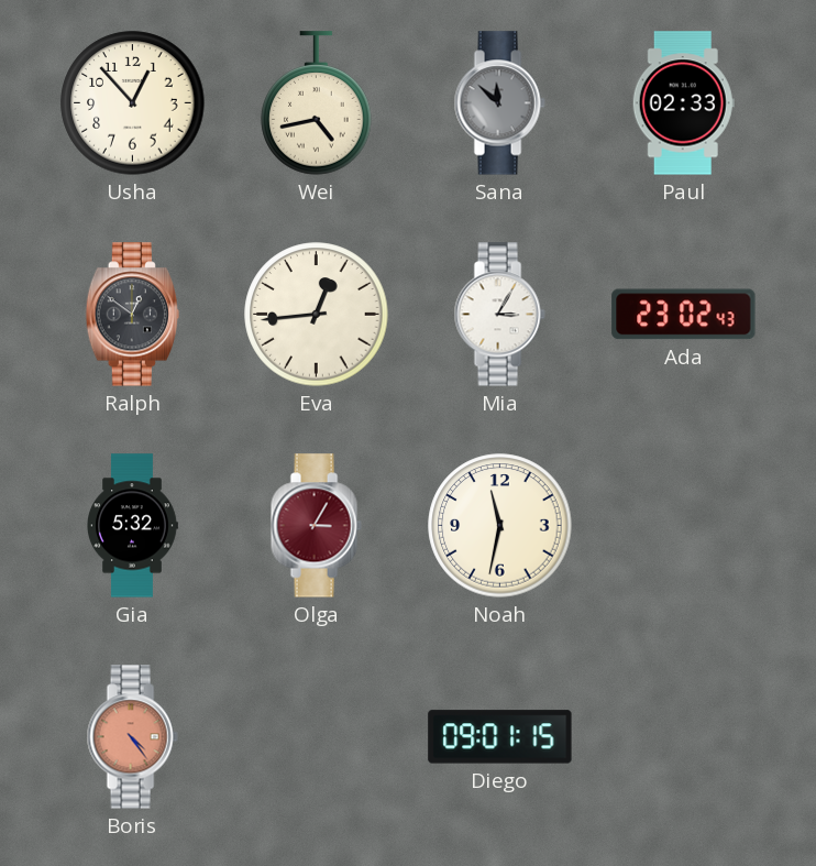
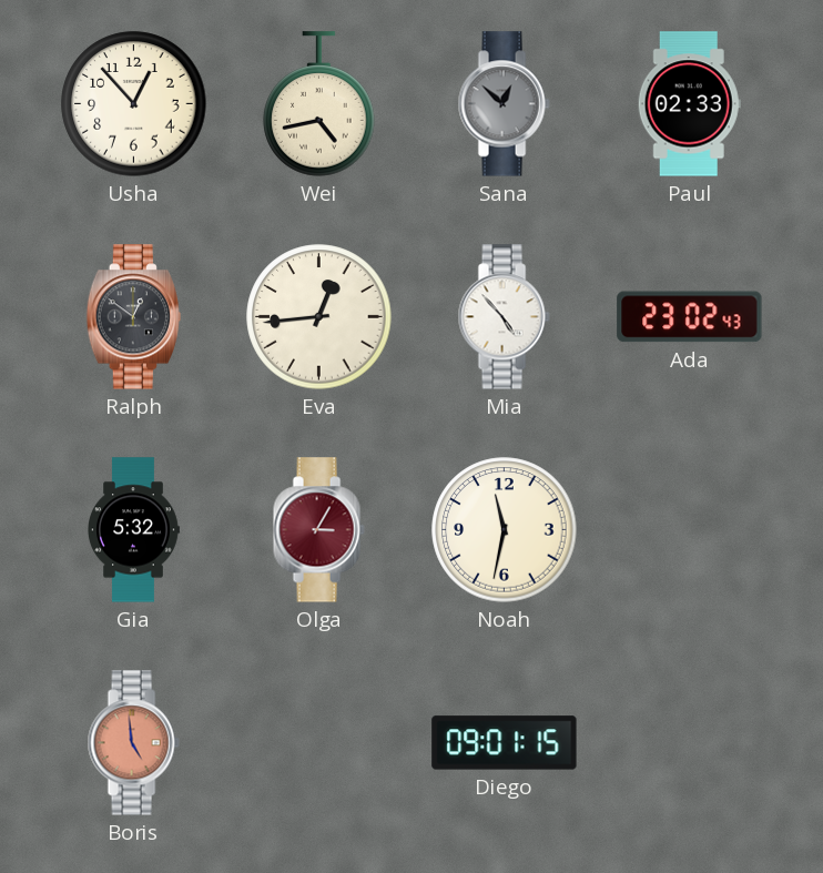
Sana: 11:52 -> 12:52
Mia: 3:05 -> 4:53
Boris: 4:24 -> 4:59
